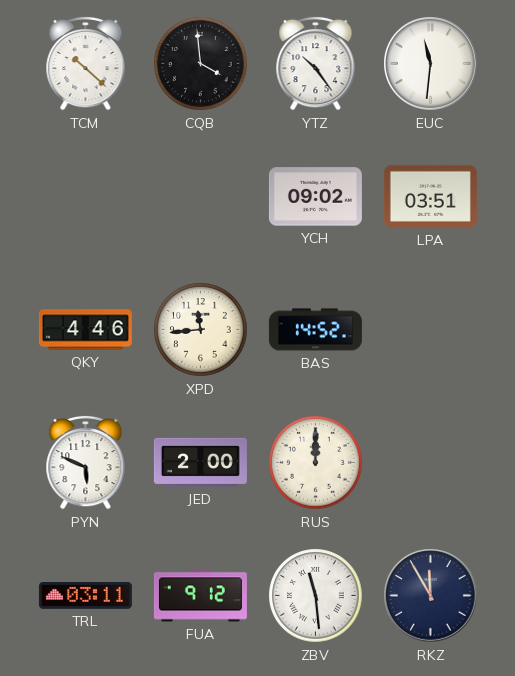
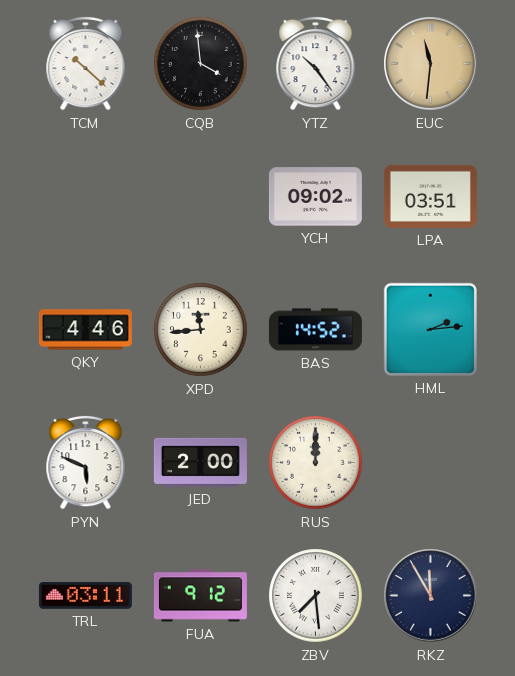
EUC dial: white -> champagne
HML: none -> 2:14
ZBV: 11:29 -> 7:29
